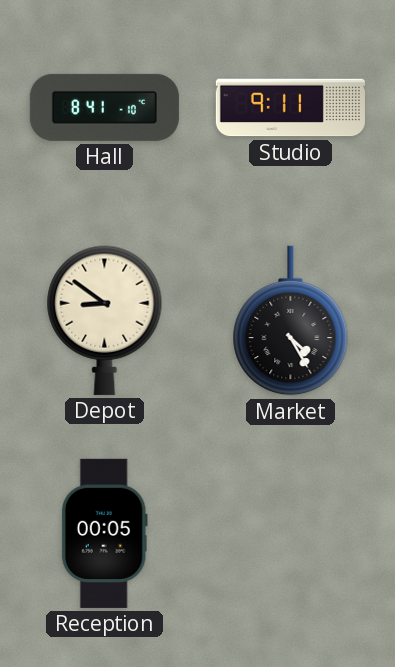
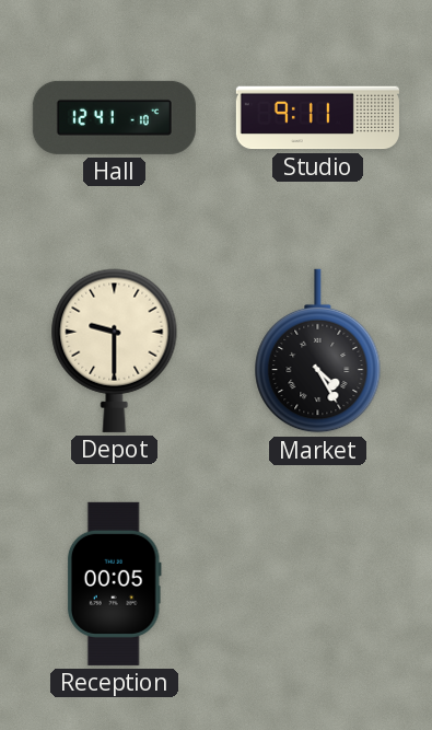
Hall: 8:41 -> 12:41
Depot: 8:51 -> 9:30
